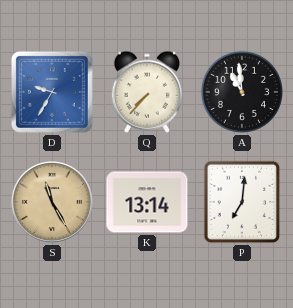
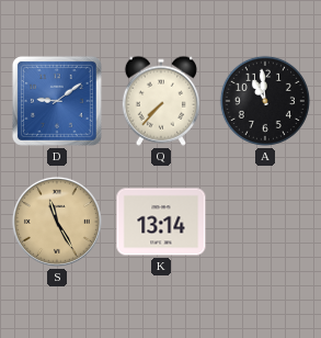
D: 9:35 -> 9:09
P: 7:01 -> none
